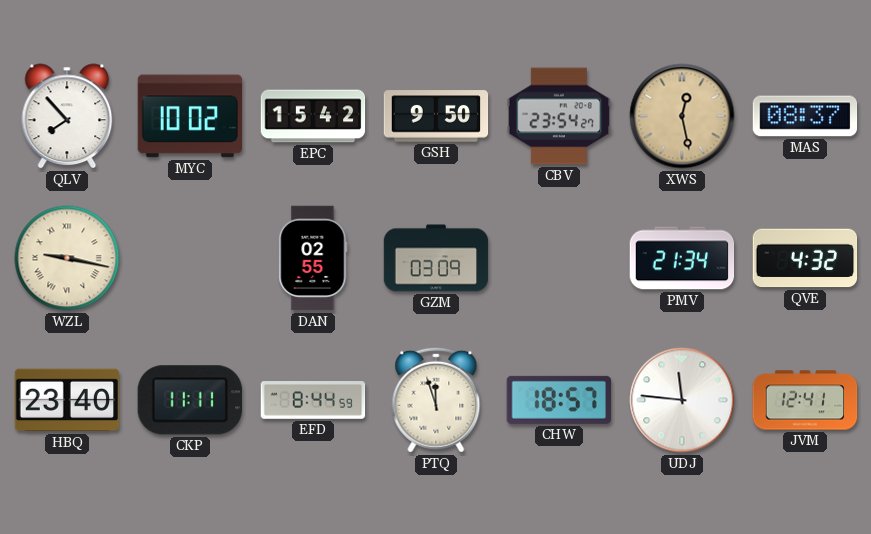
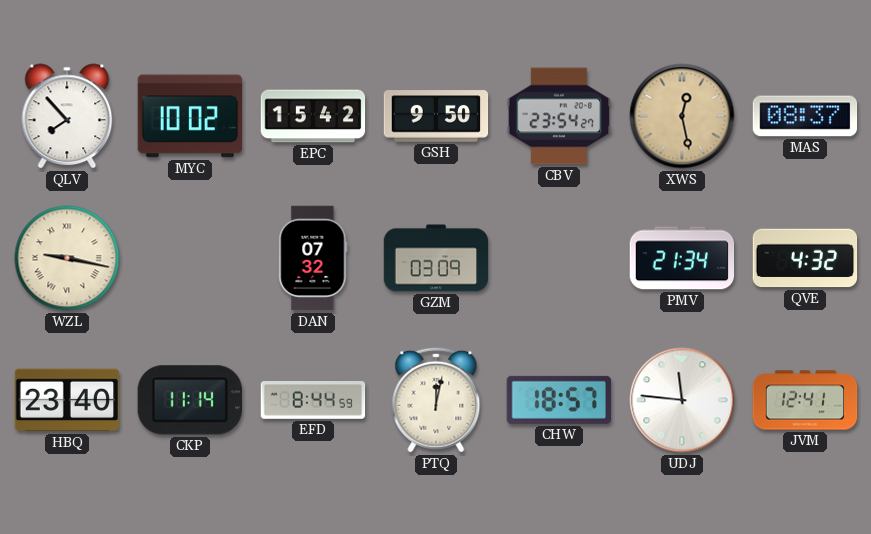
DAN: 02:55 -> 07:32
CKP: 11:11 -> 11:14
PTQ: 11:57 -> 12:02
